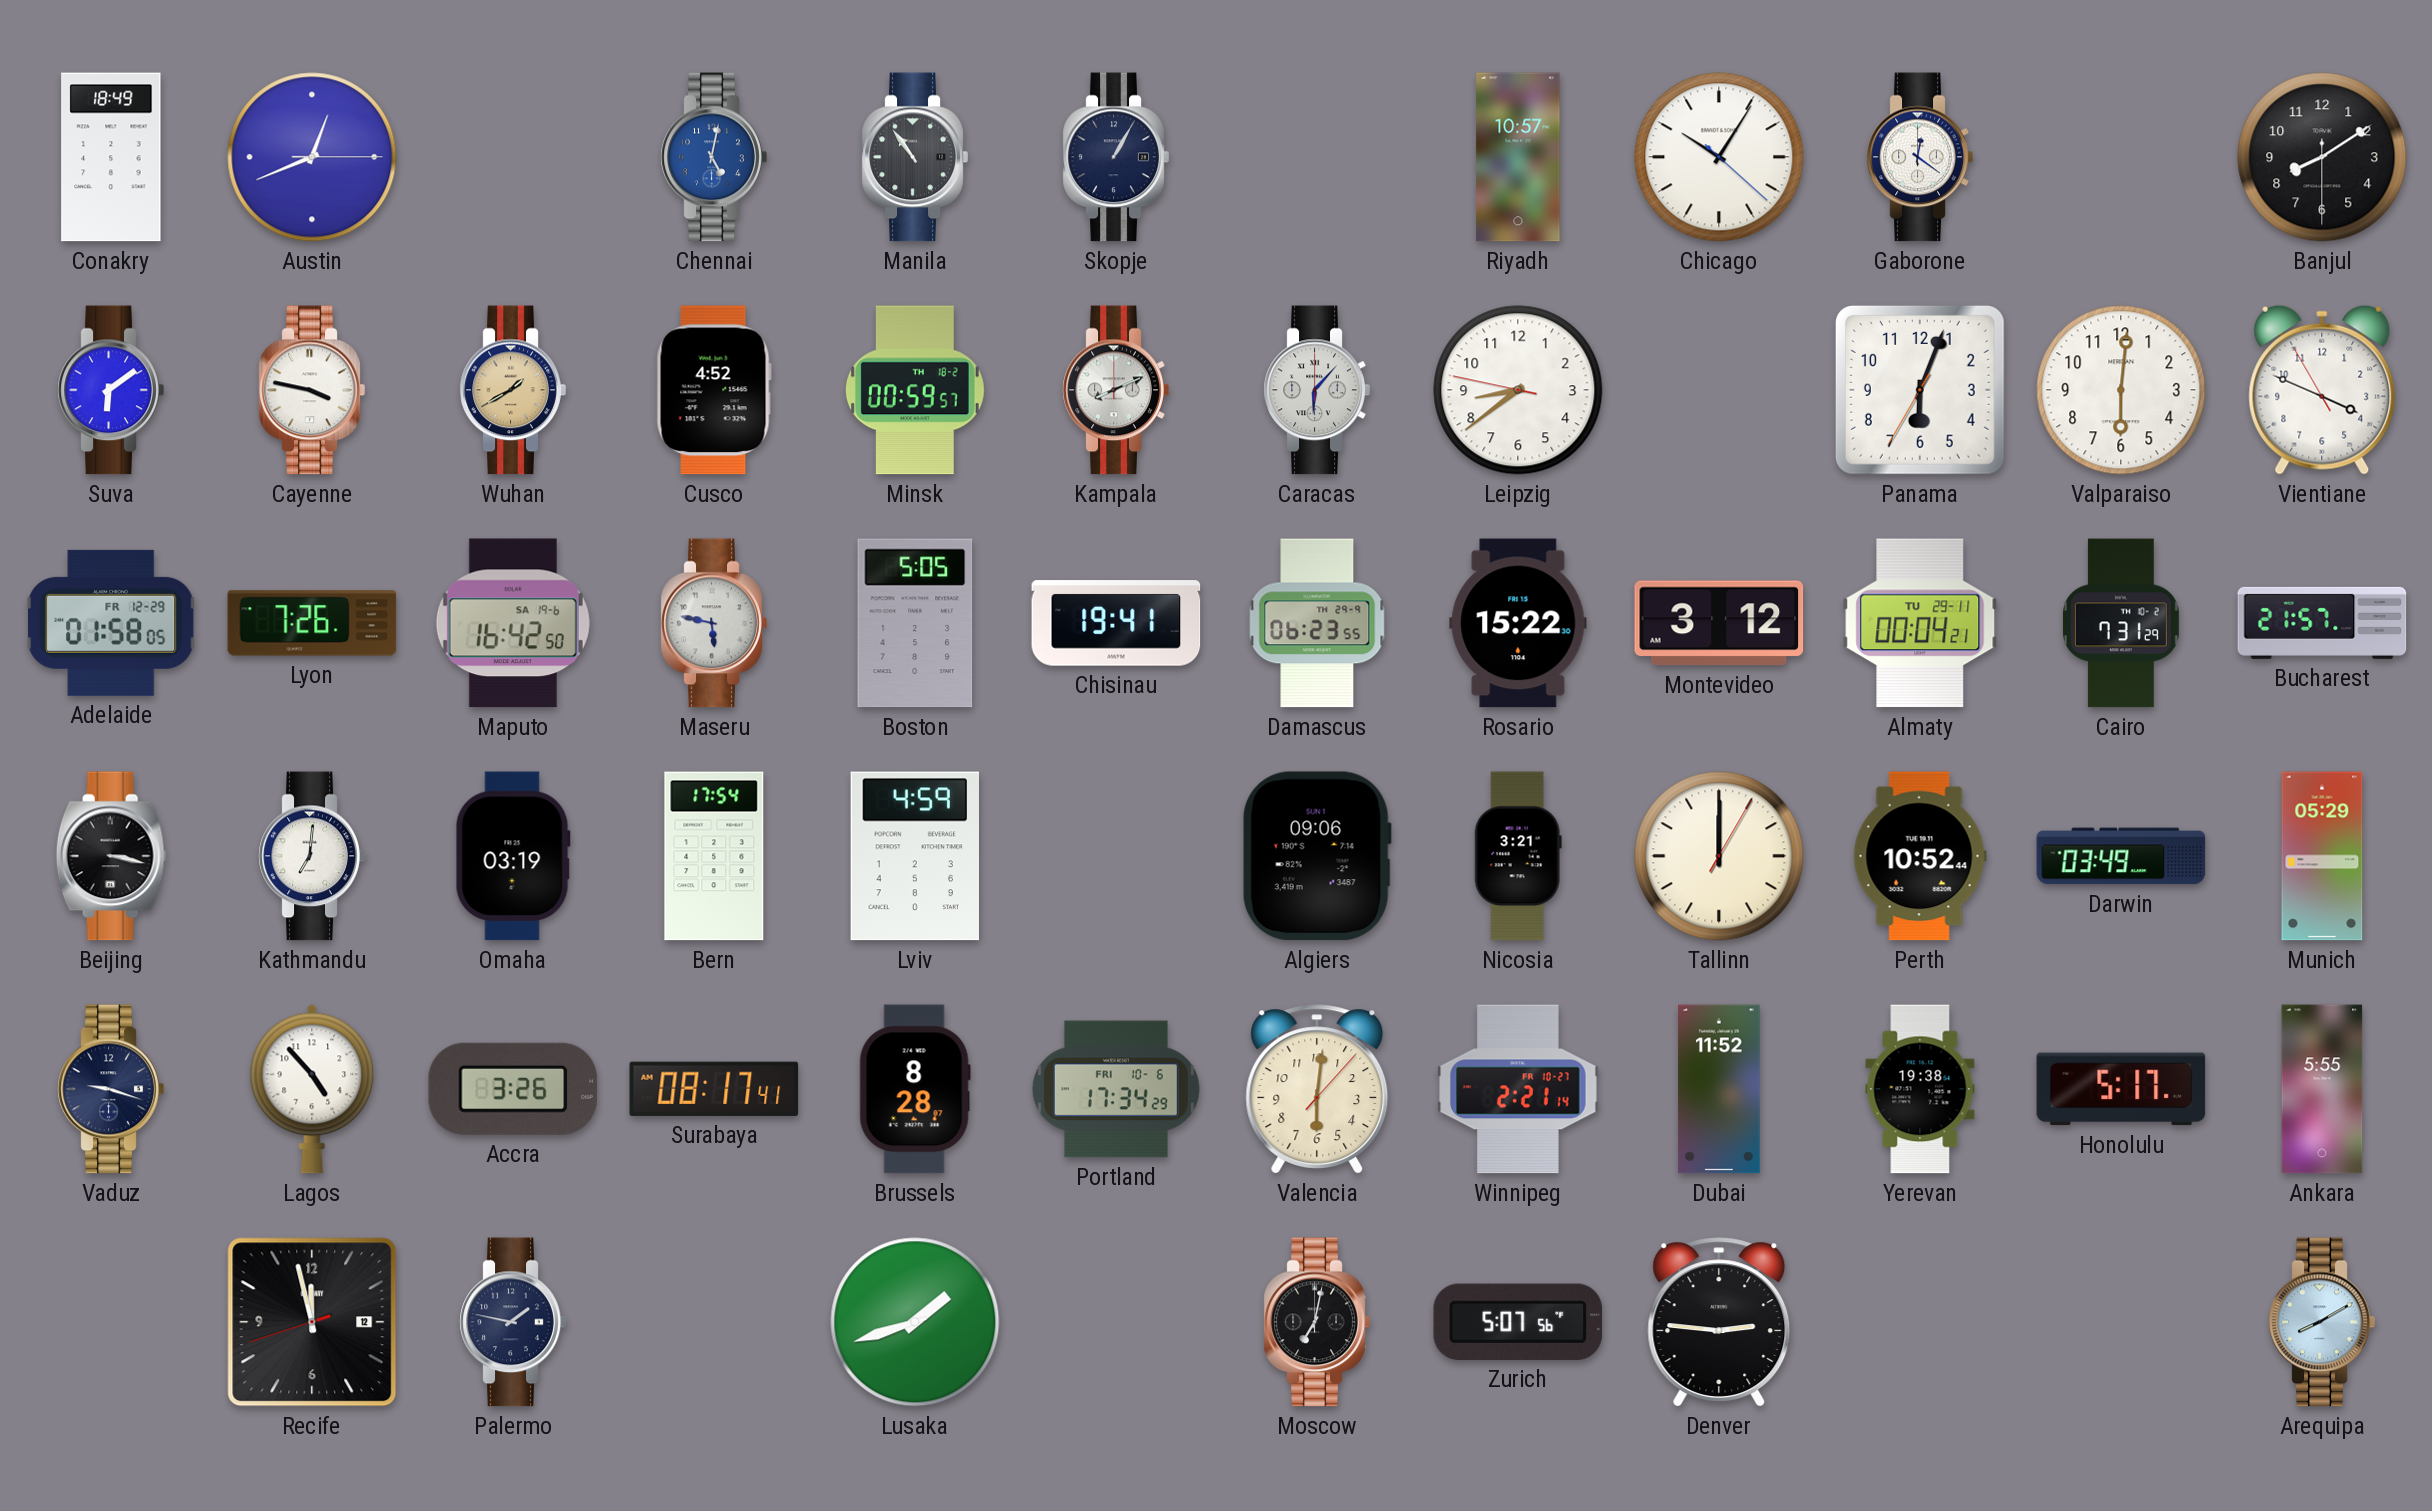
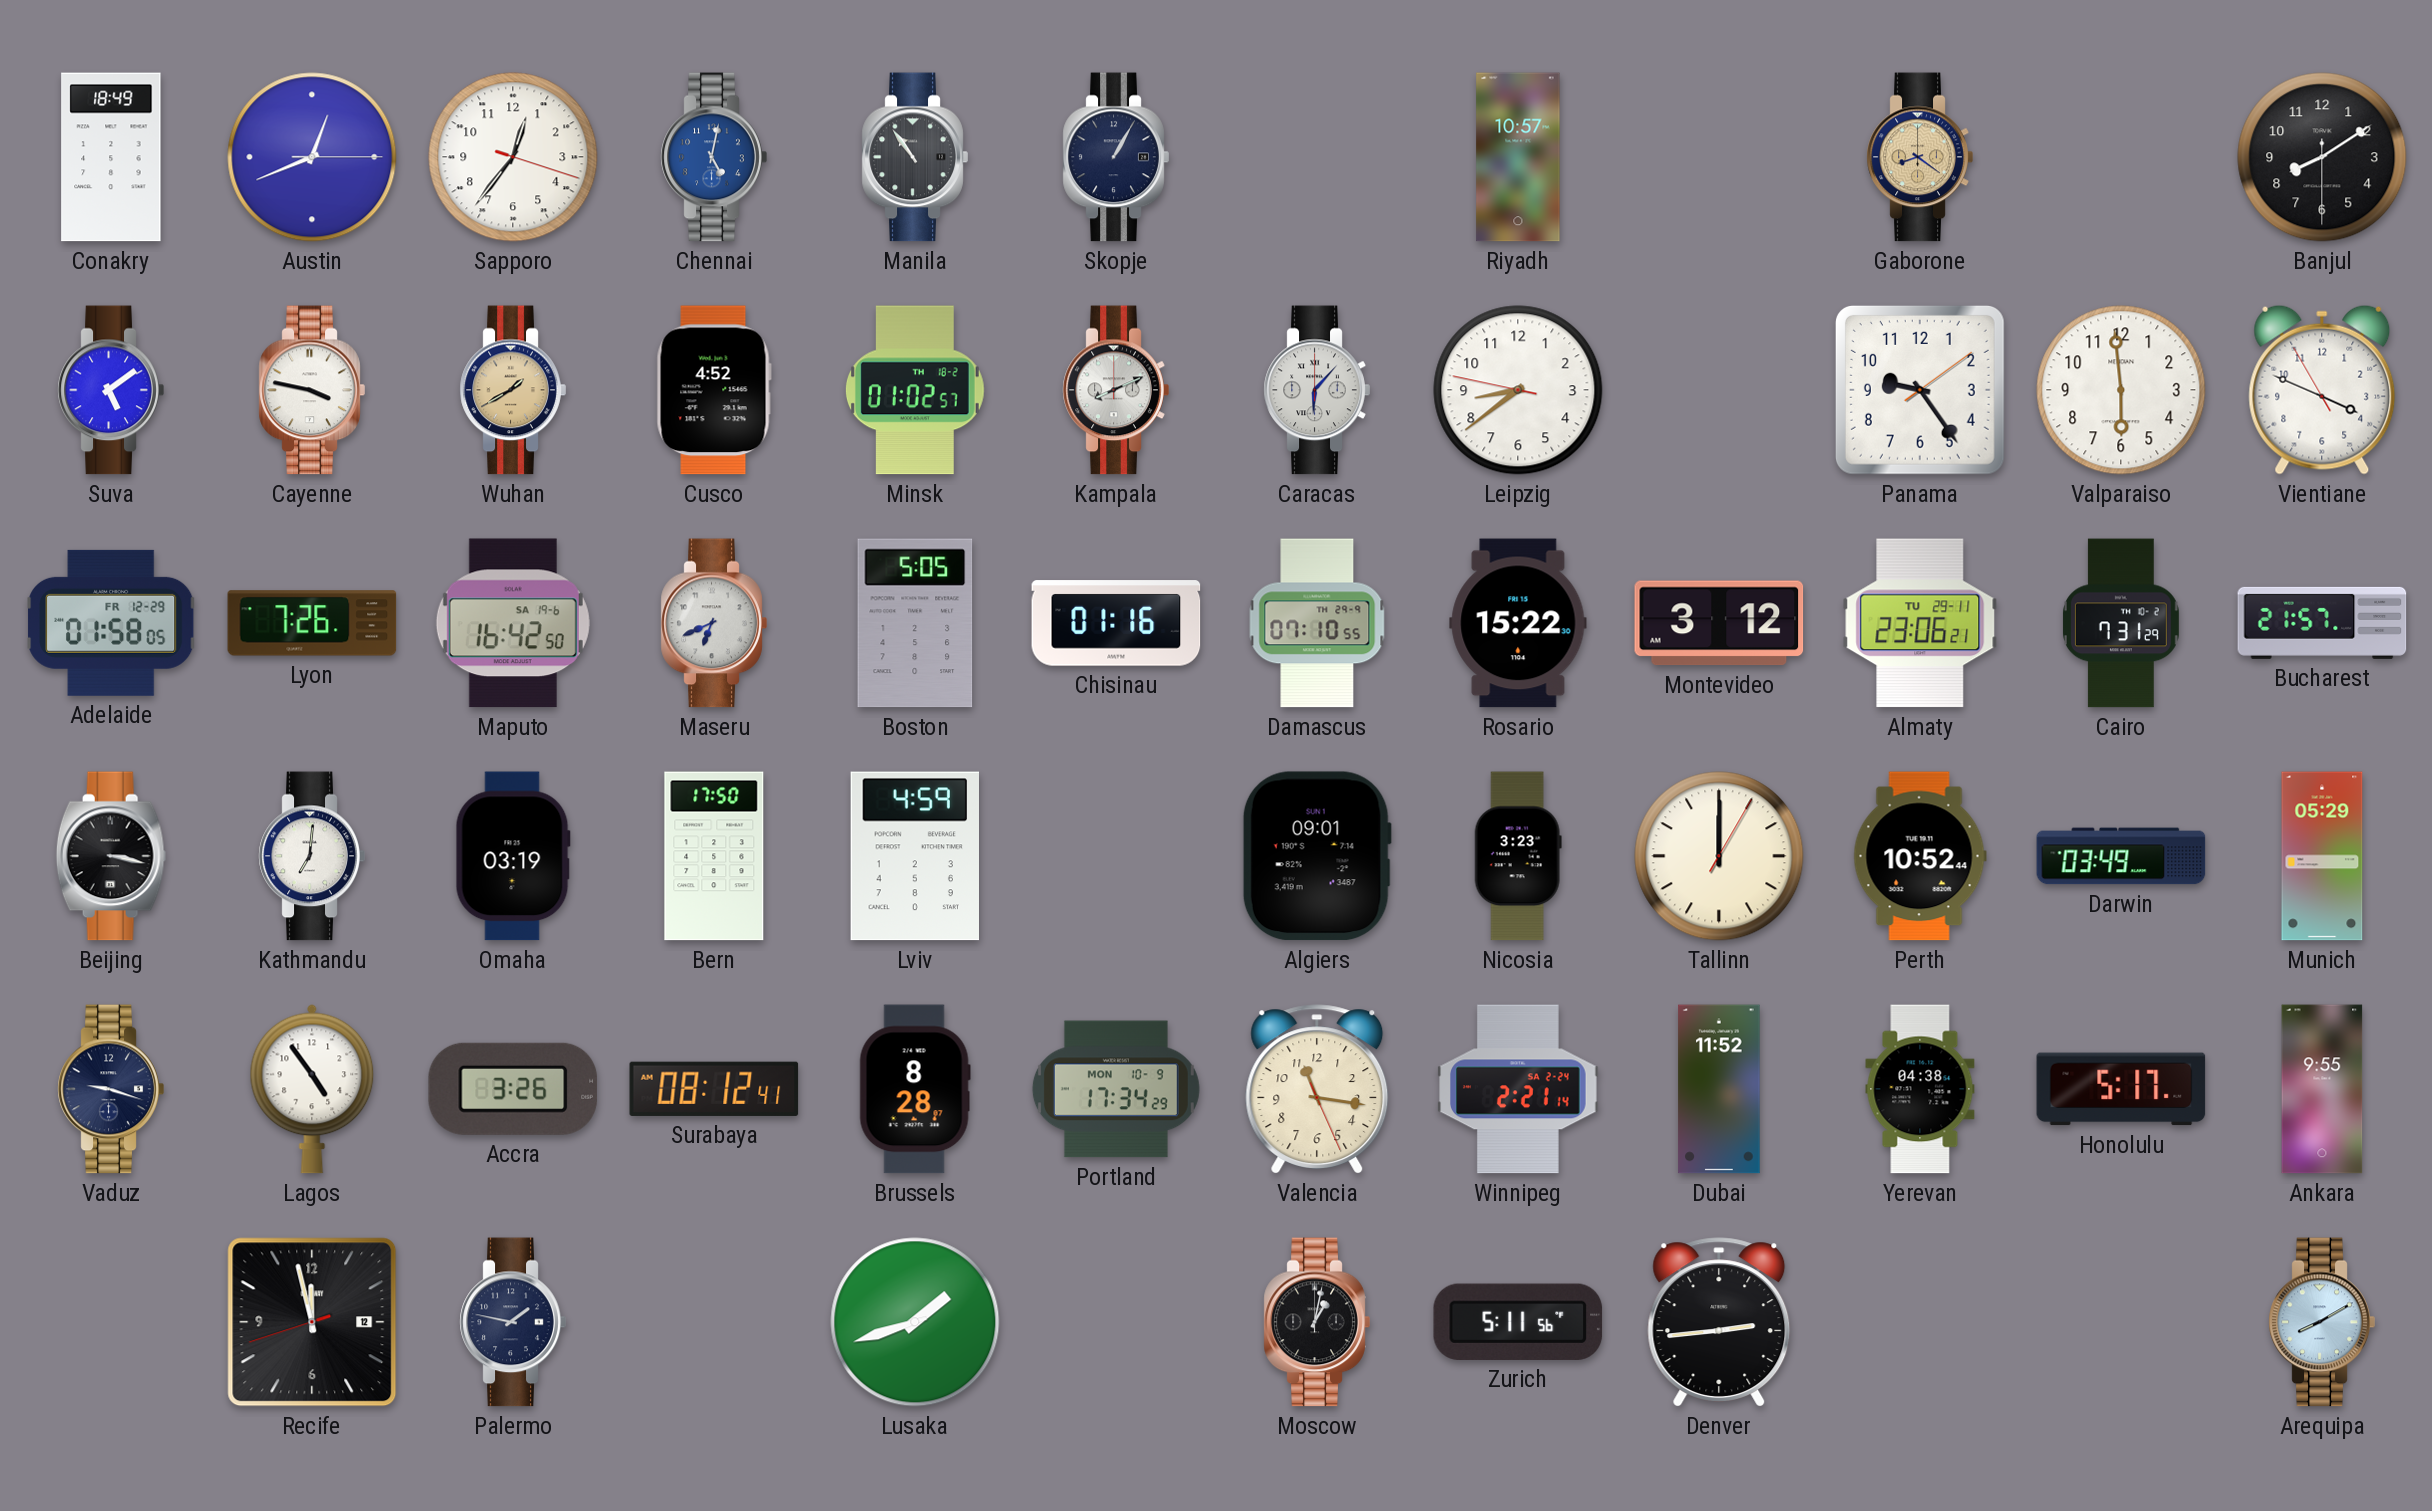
Sapporo: none -> 12:36
Chicago: 10:05 -> none
Gaborone: 12:21 -> 8:21
Gaborone dial: white -> champagne
Suva: 6:09 -> 5:09
Minsk: 00:59 -> 01:02
Panama: 6:03 -> 9:24
Valparaiso: 6:01 -> 5:59
Maseru: 5:47 -> 6:41
Chisinau: 19:41 -> 01:16
Damascus: 06:23 -> 07:10
Almaty: 00:04 -> 23:06
Bern: 17:54 -> 17:50
Algiers: 09:06 -> 09:01
Nicosia: 3:21 -> 3:23
Lagos: 4:53 -> 4:54
Surabaya: 08:17 -> 08:12
Portland date: FRI 10-6 -> MON 10-9
Valencia: 6:01 -> 11:16
Winnipeg date: FR 10-27 -> SA 2-24
Yerevan: 19:38 -> 04:38
Ankara: 5:55 -> 9:55
Moscow: 7:02 -> 1:02
Zurich: 5:07 -> 5:11
Denver: 2:46 -> 2:44
